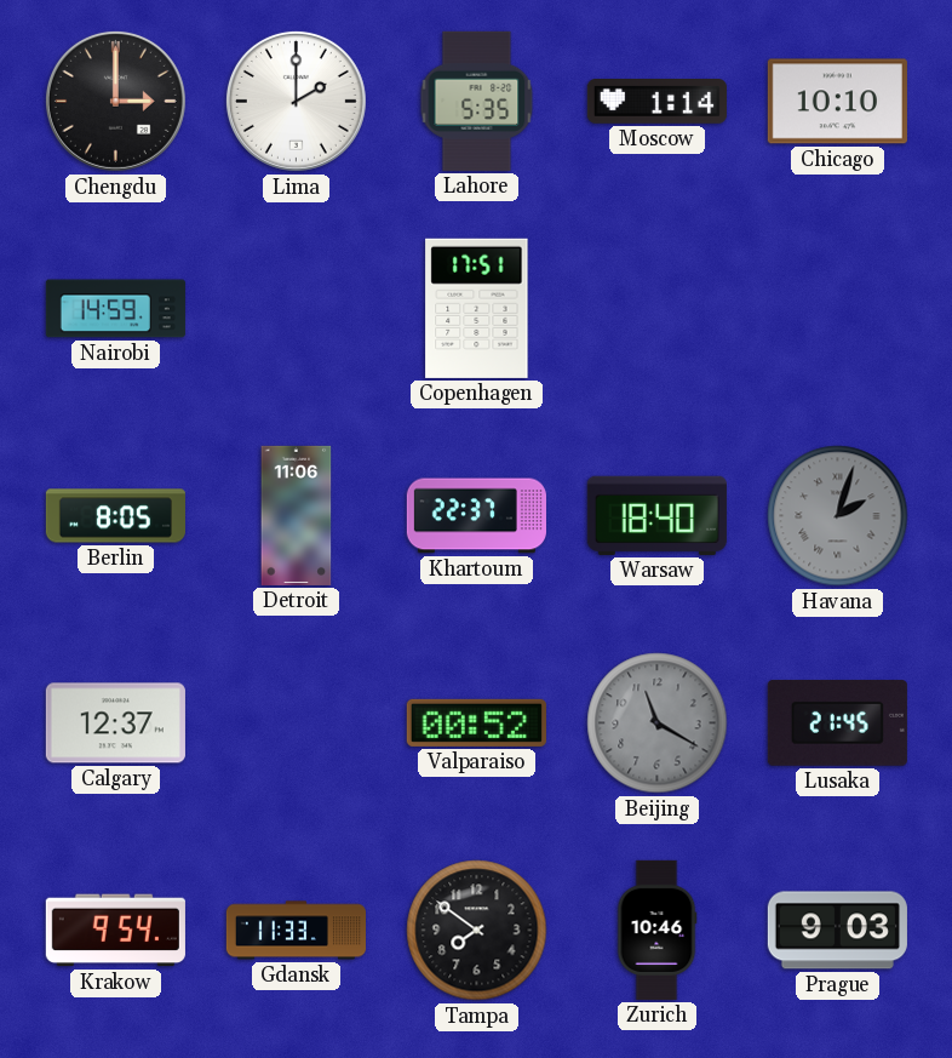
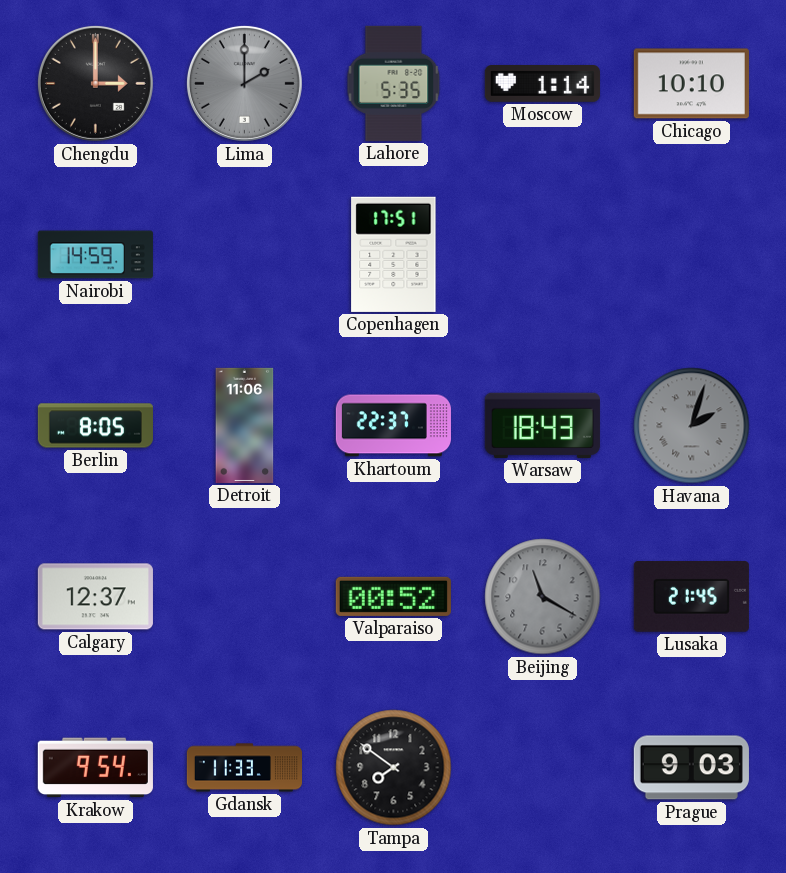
Lima dial: white -> grey
Warsaw: 18:40 -> 18:43
Zurich: 10:46 -> none
